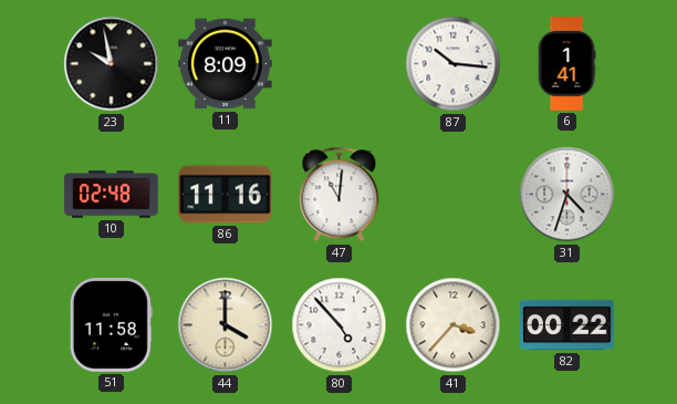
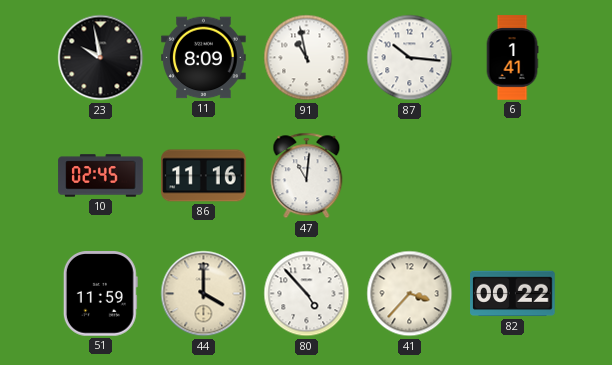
91: none -> 10:58
10: 02:48 -> 02:45
31: 4:33 -> none
51: 11:58 -> 11:59
